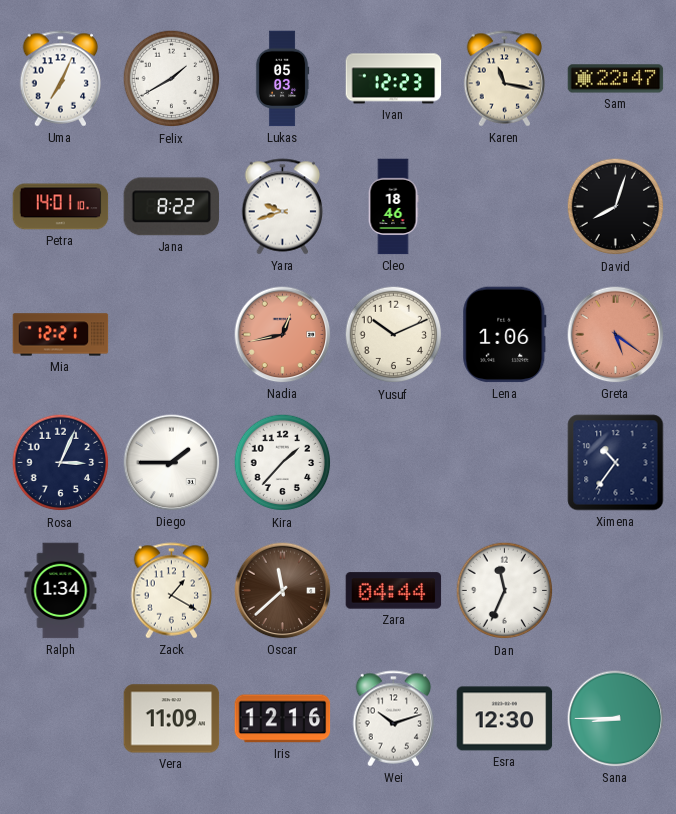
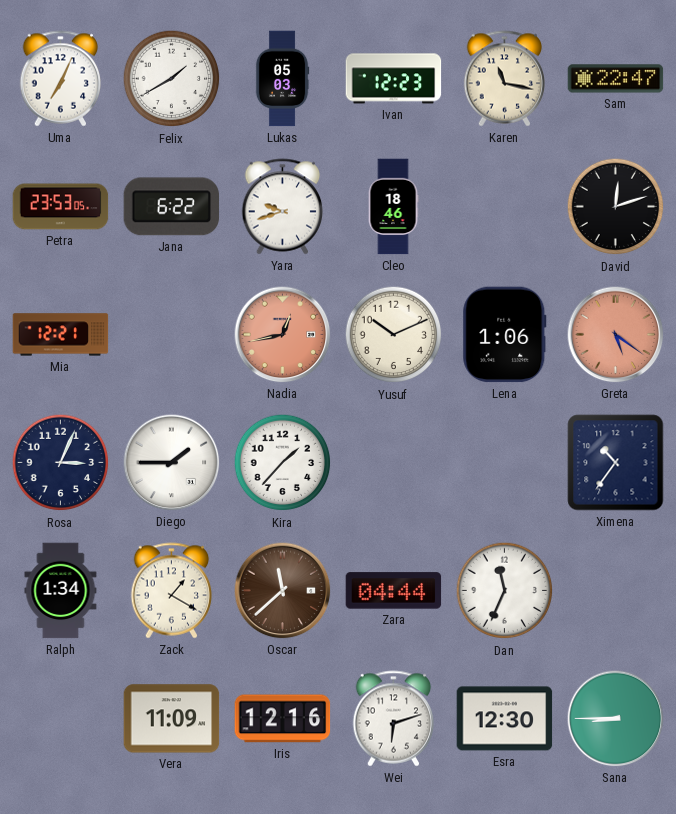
Petra: 14:01 -> 23:53
Jana: 8:22 -> 6:22
David: 8:03 -> 12:12
Wei: 10:12 -> 6:12
